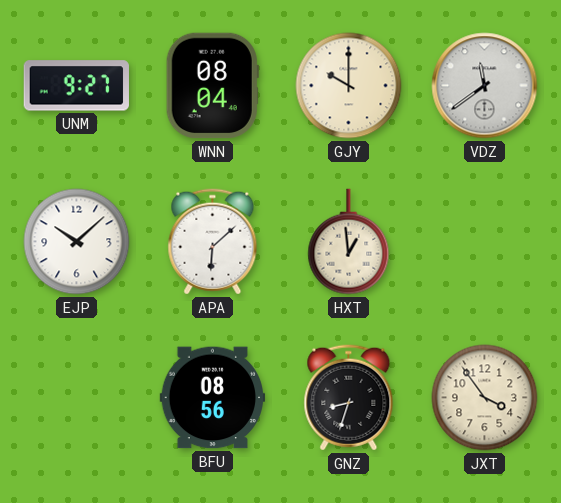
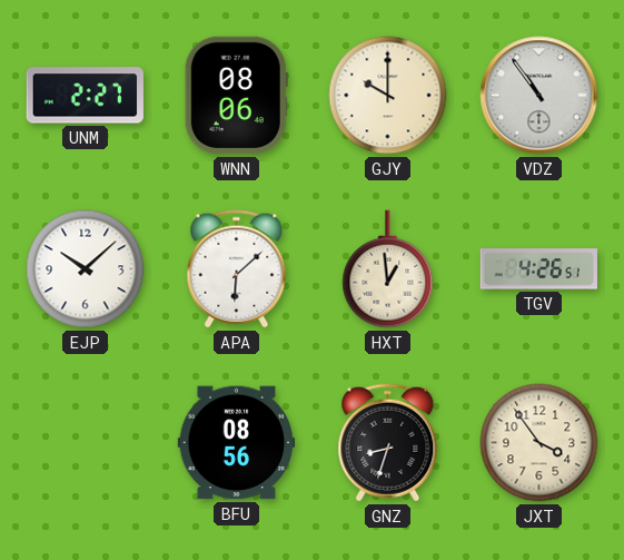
UNM: 9:27 -> 2:27
WNN: 08:04 -> 08:06
VDZ: 11:39 -> 10:54
TGV: none -> 4:26
